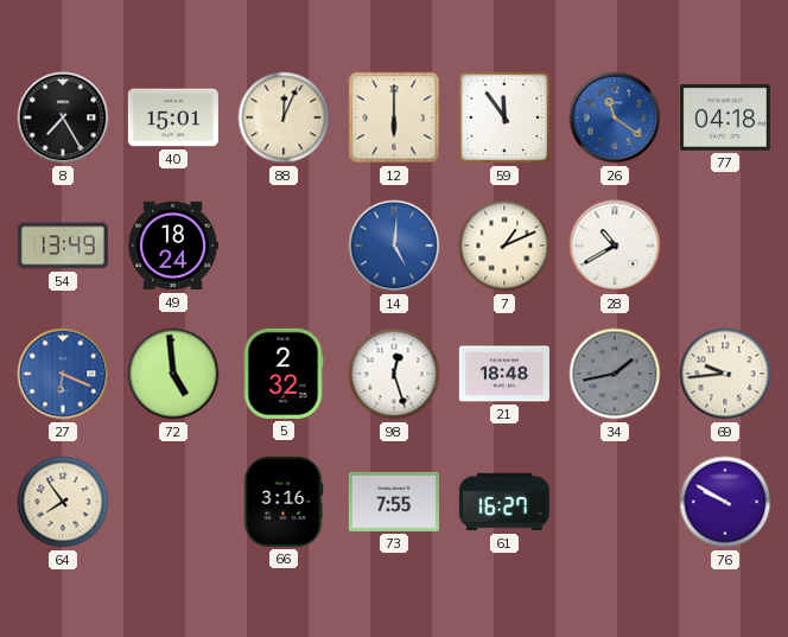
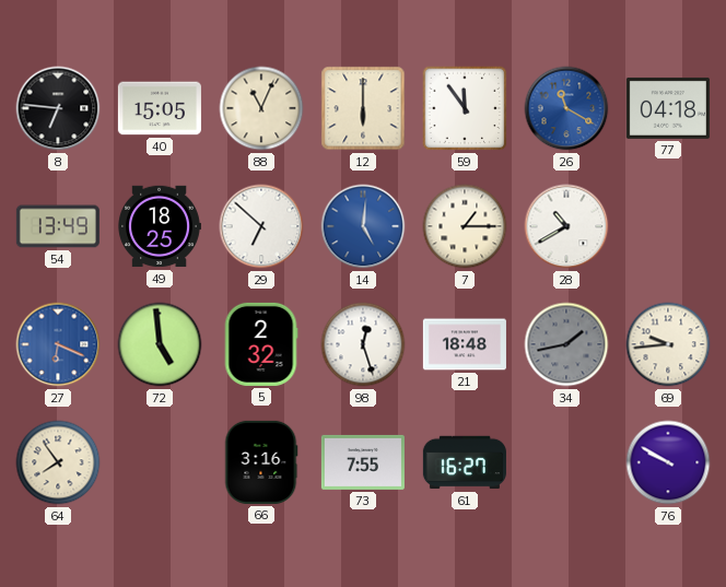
8: 7:25 -> 6:46
40: 15:01 -> 15:05
88: 12:04 -> 11:04
26: 11:21 -> 11:20
49: 18:24 -> 18:25
29: none -> 6:52
7: 1:11 -> 1:15
